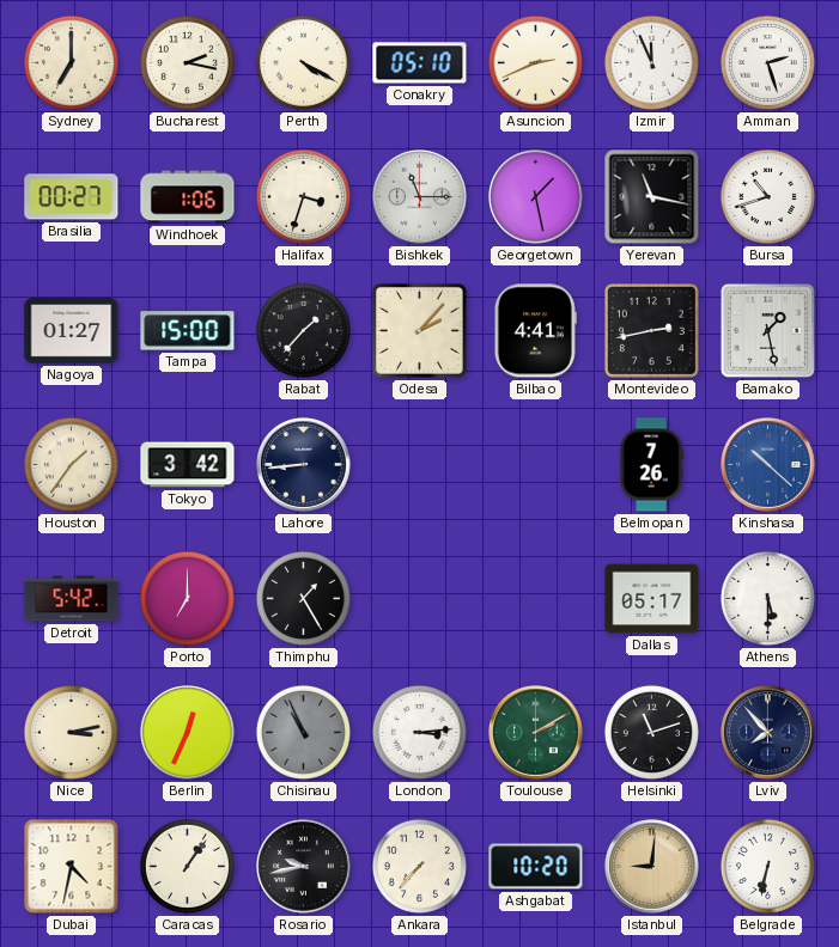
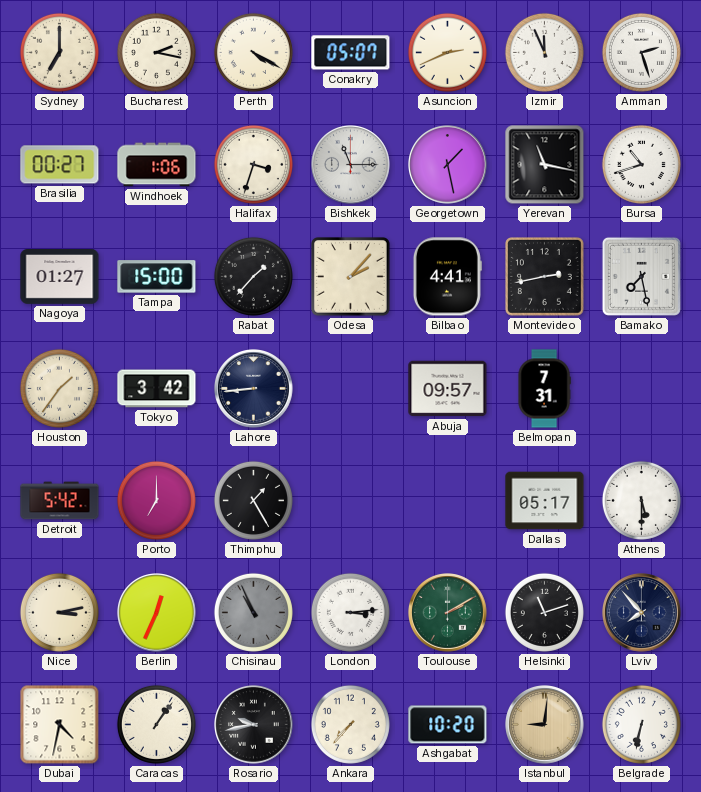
Conakry: 05:10 -> 05:07
Bamako: 1:28 -> 7:28
Abuja: none -> 09:57
Belmopan: 7:26 -> 7:31
Kinshasa: 10:22 -> none
